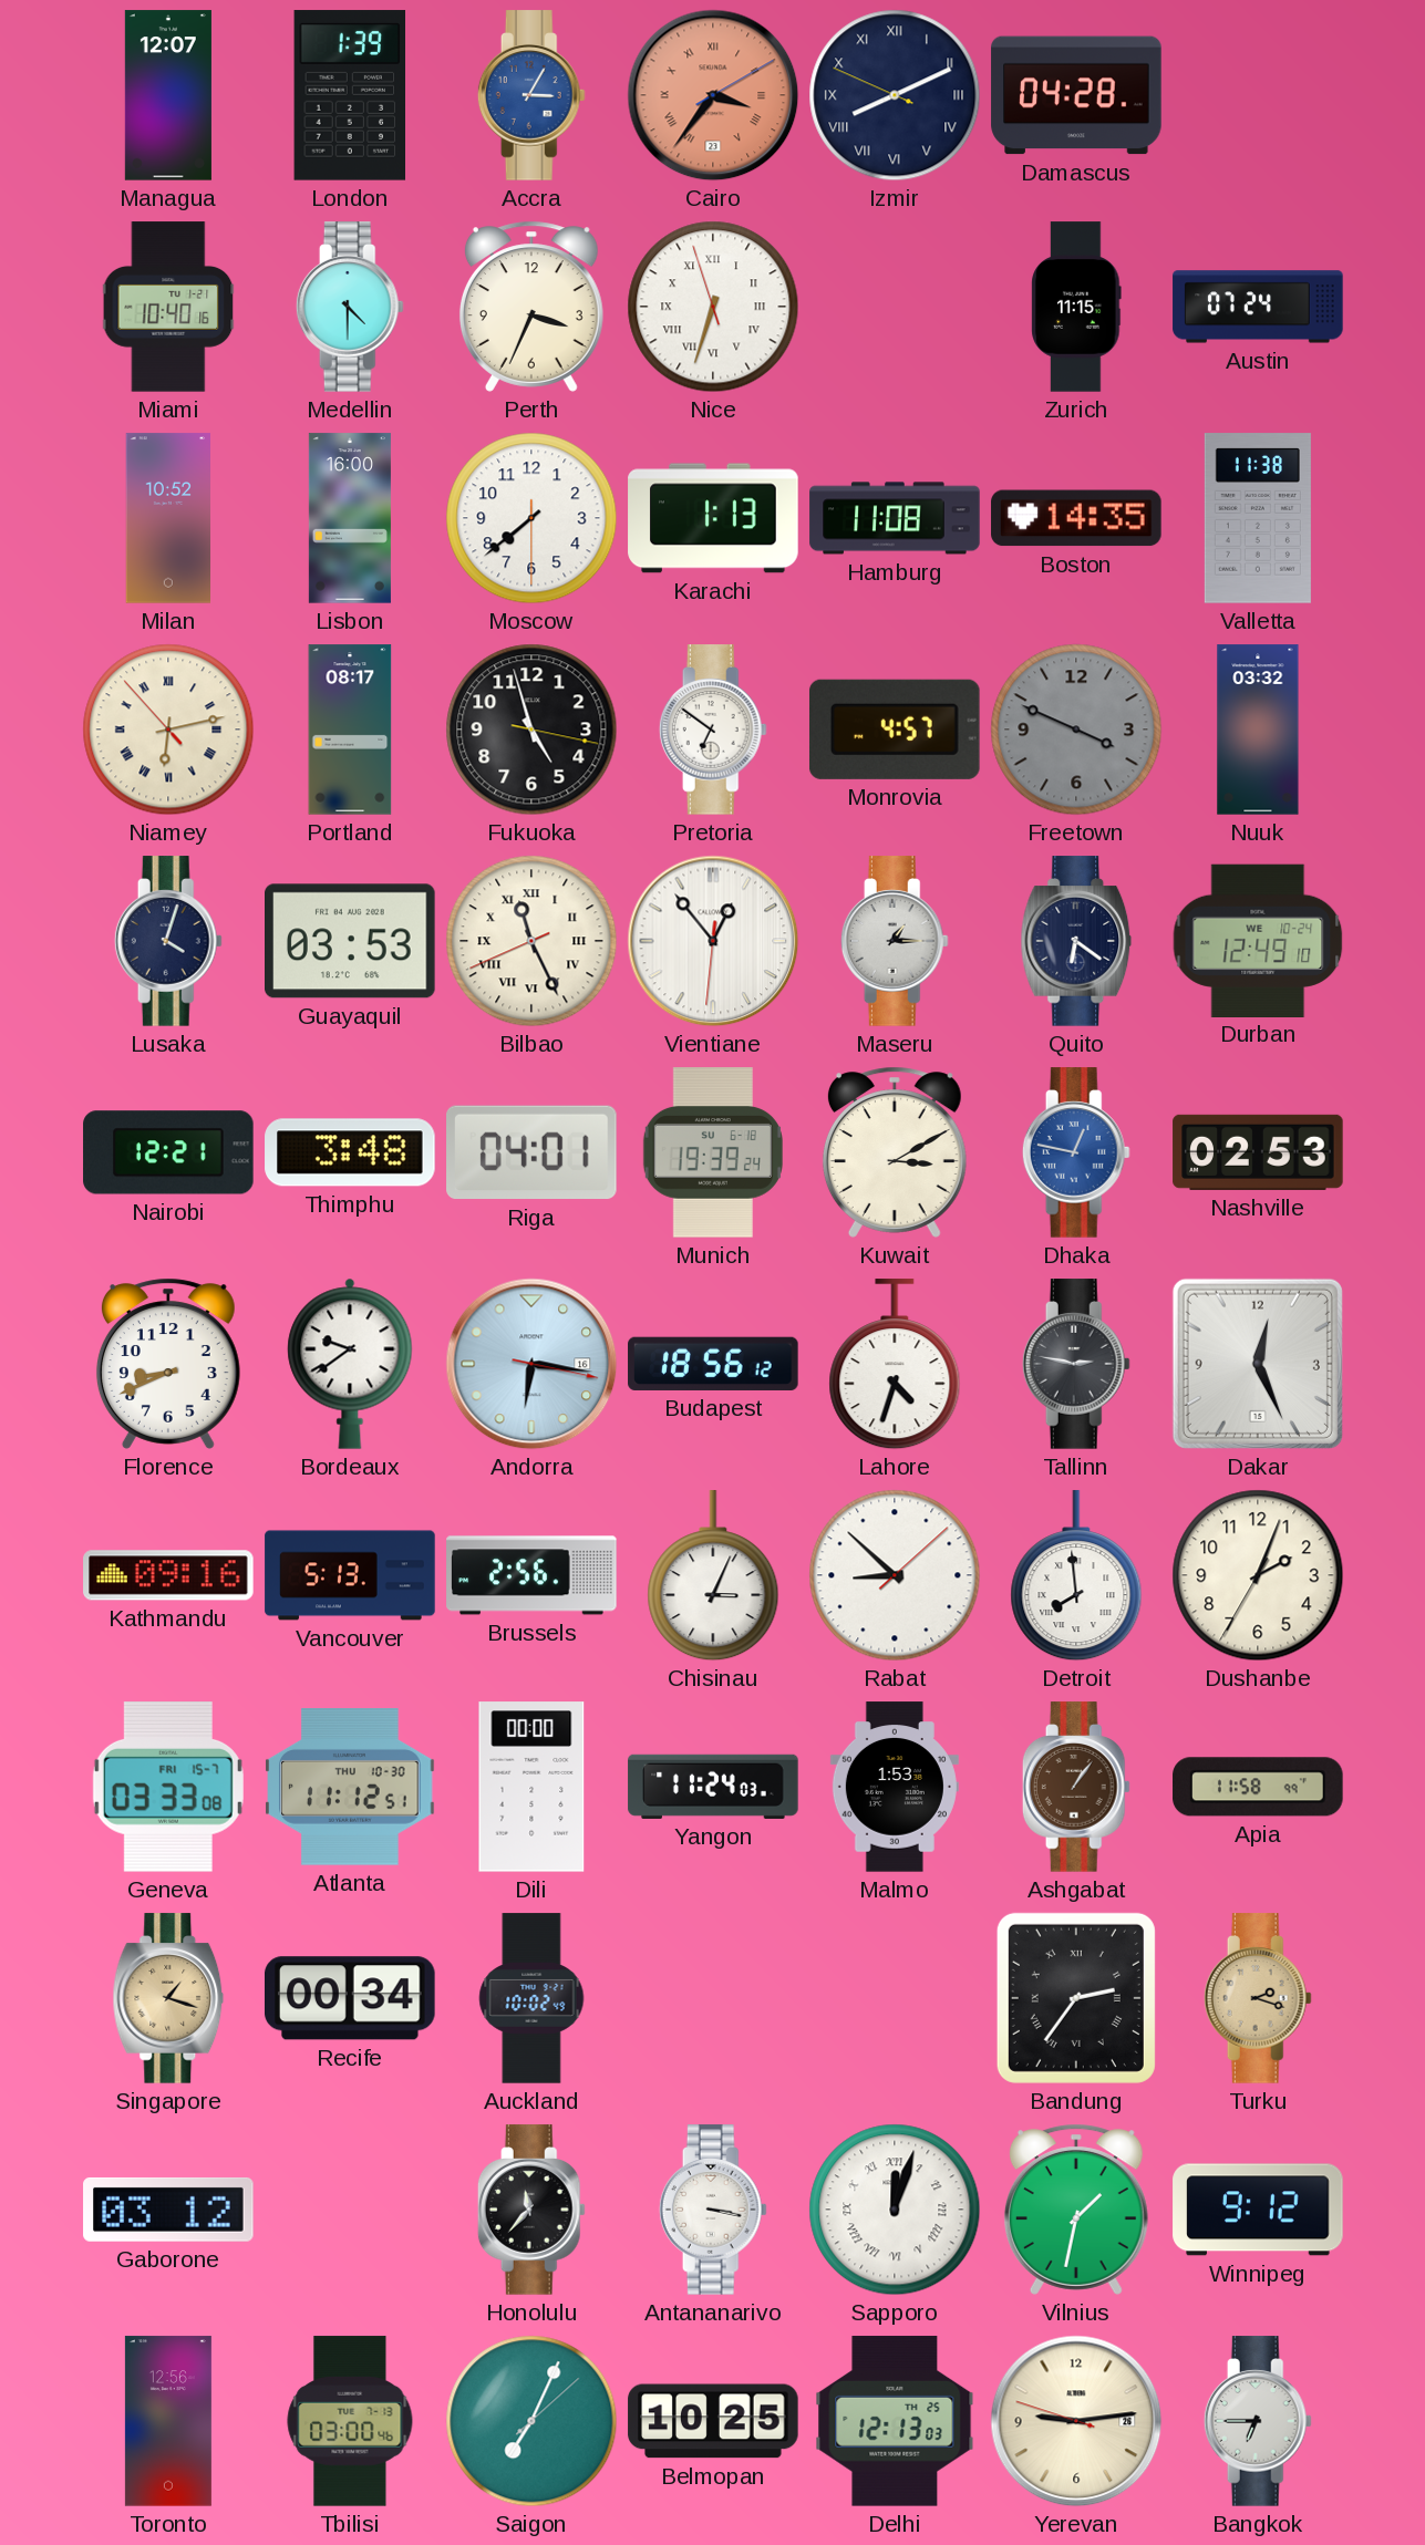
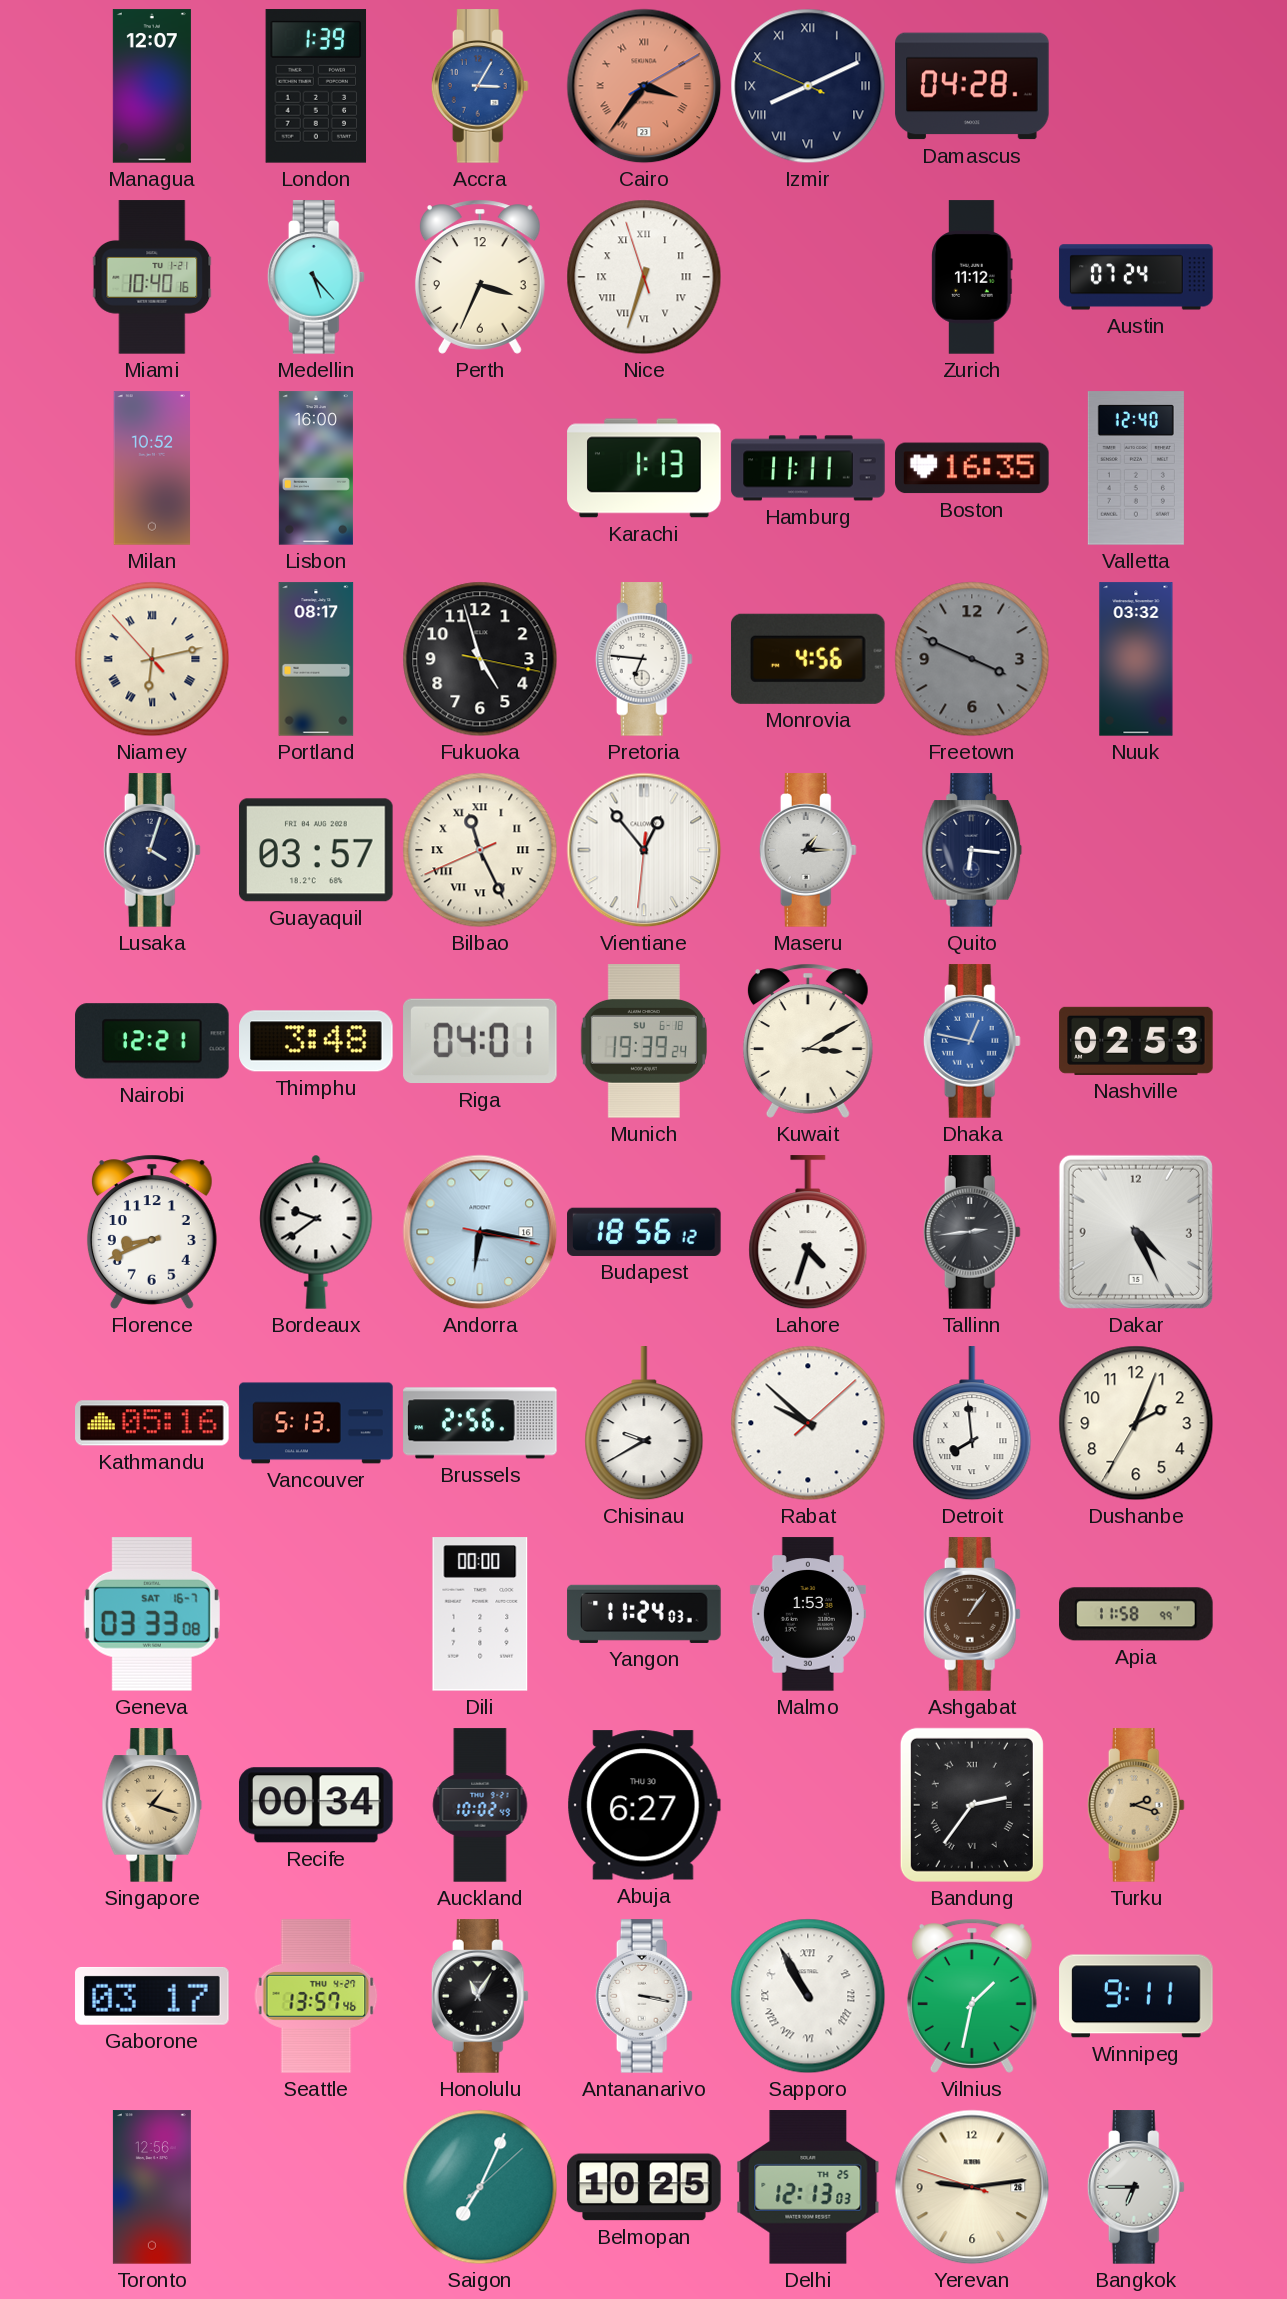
Medellin: 4:30 -> 5:23
Zurich: 11:15 -> 11:12
Moscow: 7:38 -> none
Hamburg: 11:08 -> 11:11
Boston: 14:35 -> 16:35
Valletta: 11:38 -> 12:40
Pretoria: 6:51 -> 6:46
Monrovia: 4:57 -> 4:56
Guayaquil: 03:53 -> 03:57
Quito: 6:21 -> 6:16
Durban: 12:49 -> none
Tallinn: 2:47 -> 2:44
Dakar: 12:26 -> 4:26
Kathmandu: 09:16 -> 05:16
Chisinau: 3:04 -> 9:40
Rabat: 8:52 -> 9:52
Geneva date: FRI 15-7 -> SAT 16-7
Atlanta: 11:12 -> none
Abuja: none -> 6:27
Gaborone: 03:12 -> 03:17
Seattle: none -> 13:57
Honolulu: 11:37 -> 11:05
Sapporo: 12:03 -> 10:55
Winnipeg: 9:12 -> 9:11
Tbilisi: 03:00 -> none
